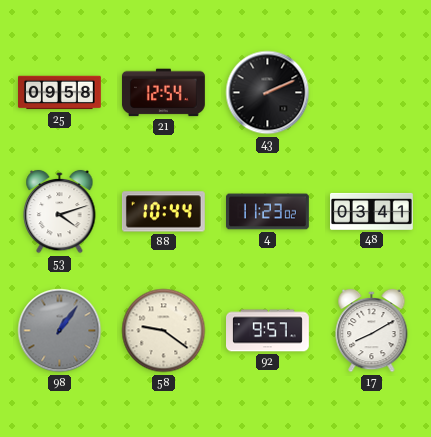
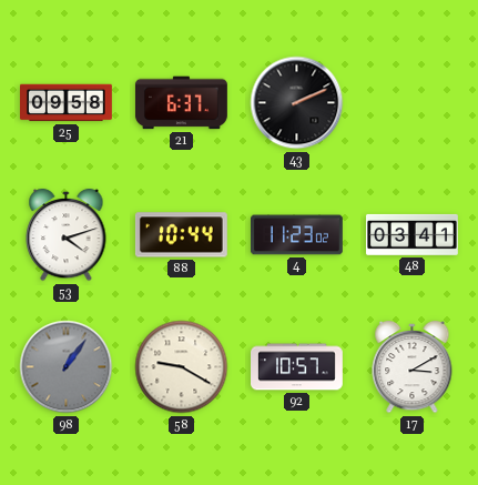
21: 12:54 -> 6:37
58: 9:21 -> 9:20
92: 9:57 -> 10:57
17: 8:10 -> 3:10
